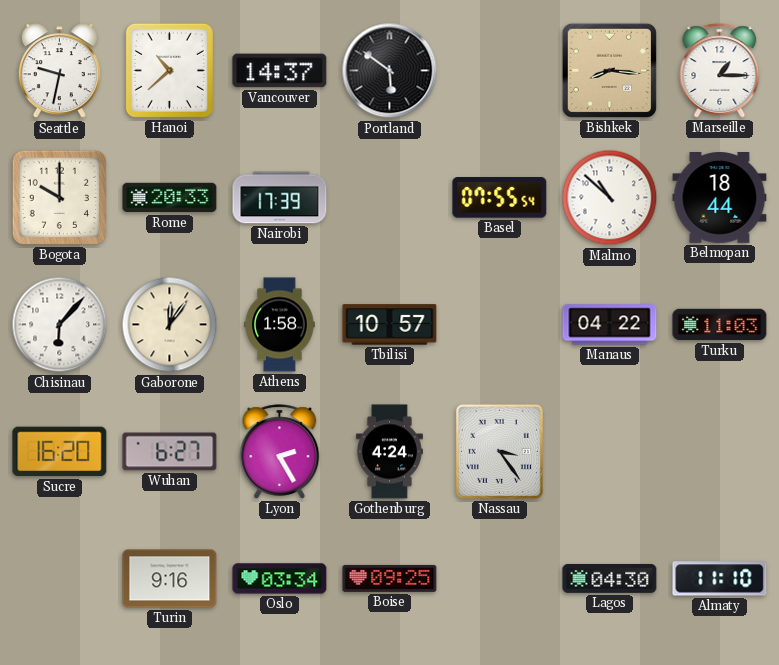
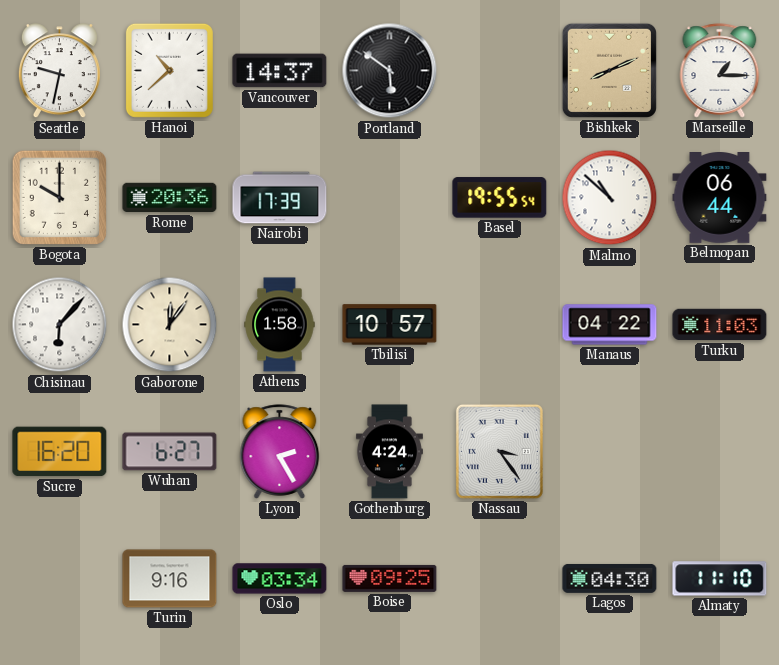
Bishkek: 8:16 -> 8:11
Rome: 20:33 -> 20:36
Basel: 07:55 -> 19:55
Belmopan: 18:44 -> 06:44
